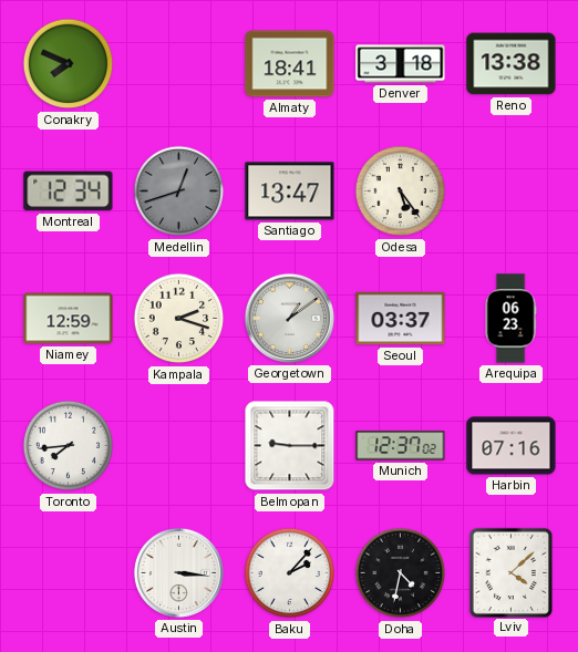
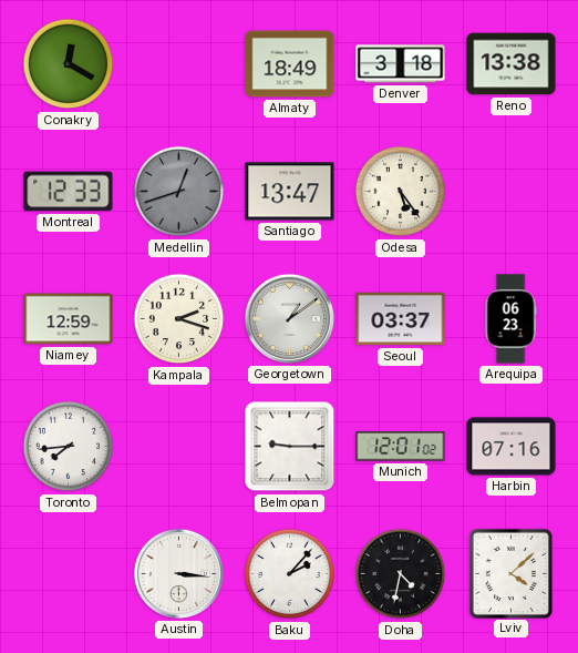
Conakry: 7:49 -> 12:20
Almaty: 18:41 -> 18:49
Montreal: 12:34 -> 12:33
Munich: 12:37 -> 12:01
